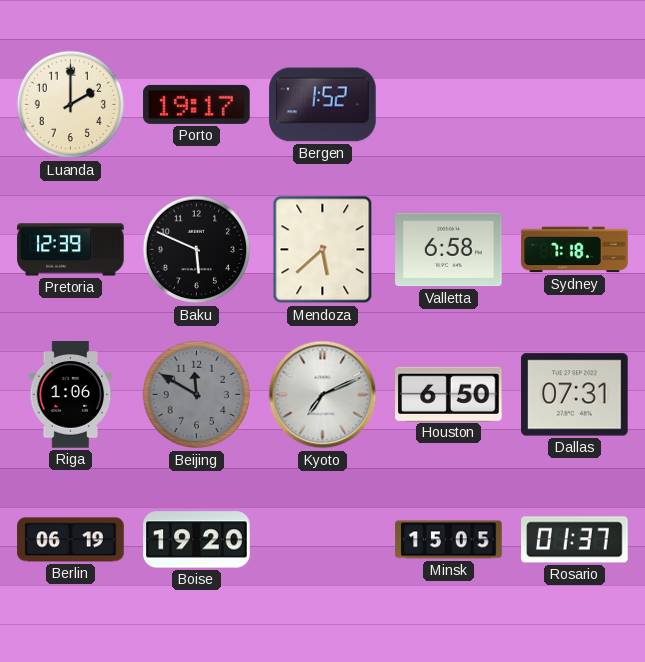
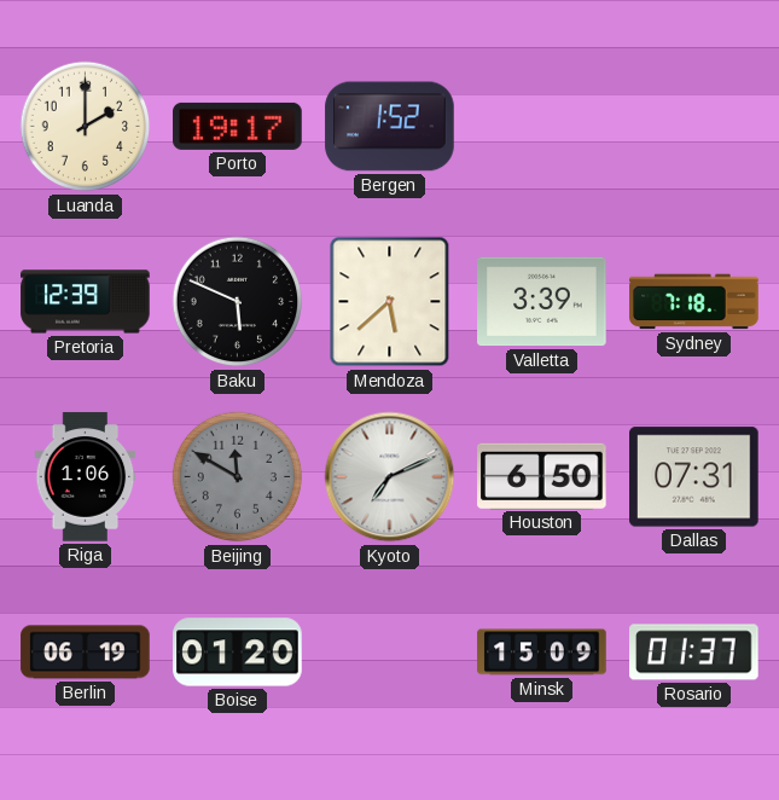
Valletta: 6:58 -> 3:39
Boise: 19:20 -> 01:20
Minsk: 15:05 -> 15:09
